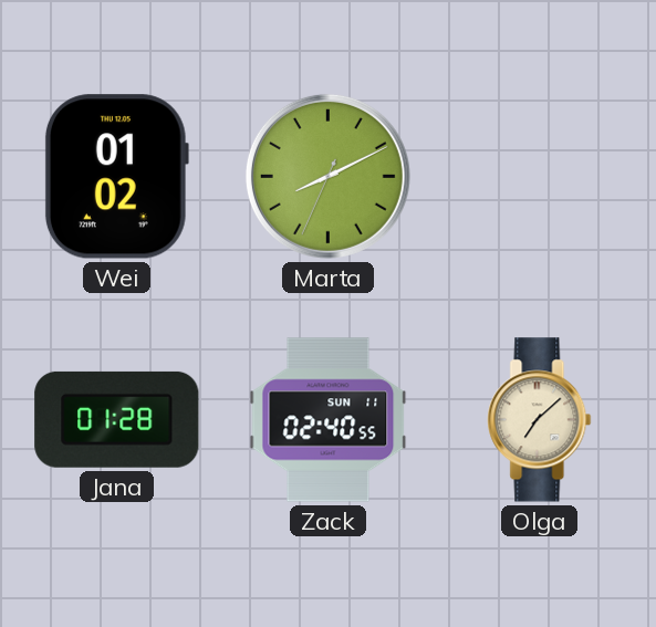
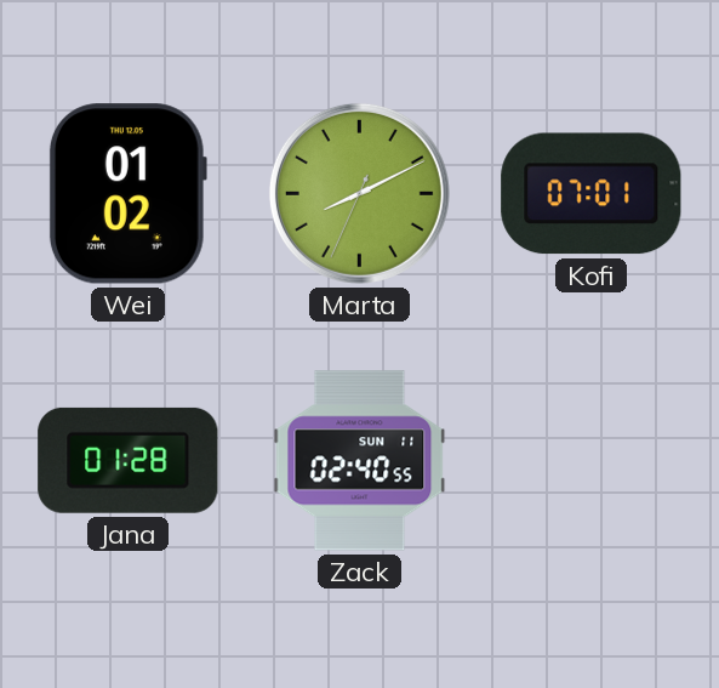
Kofi: none -> 07:01
Olga: 7:08 -> none
